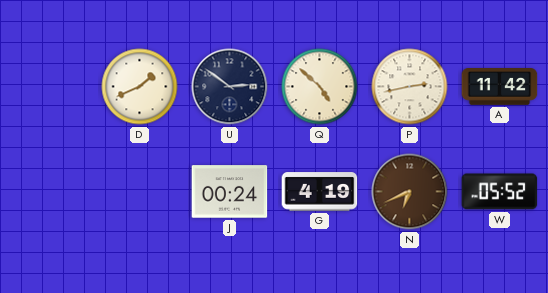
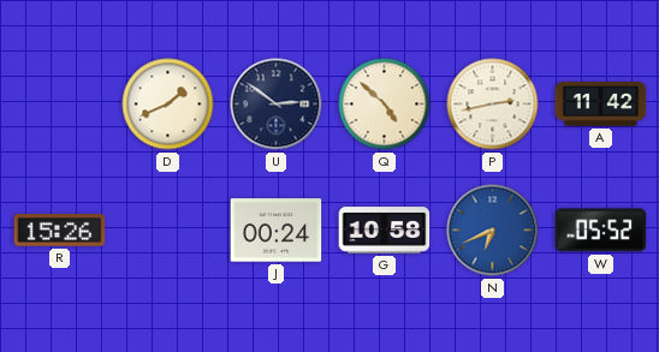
R: none -> 15:26
G: 4:19 -> 10:58
N dial: brown -> blue
